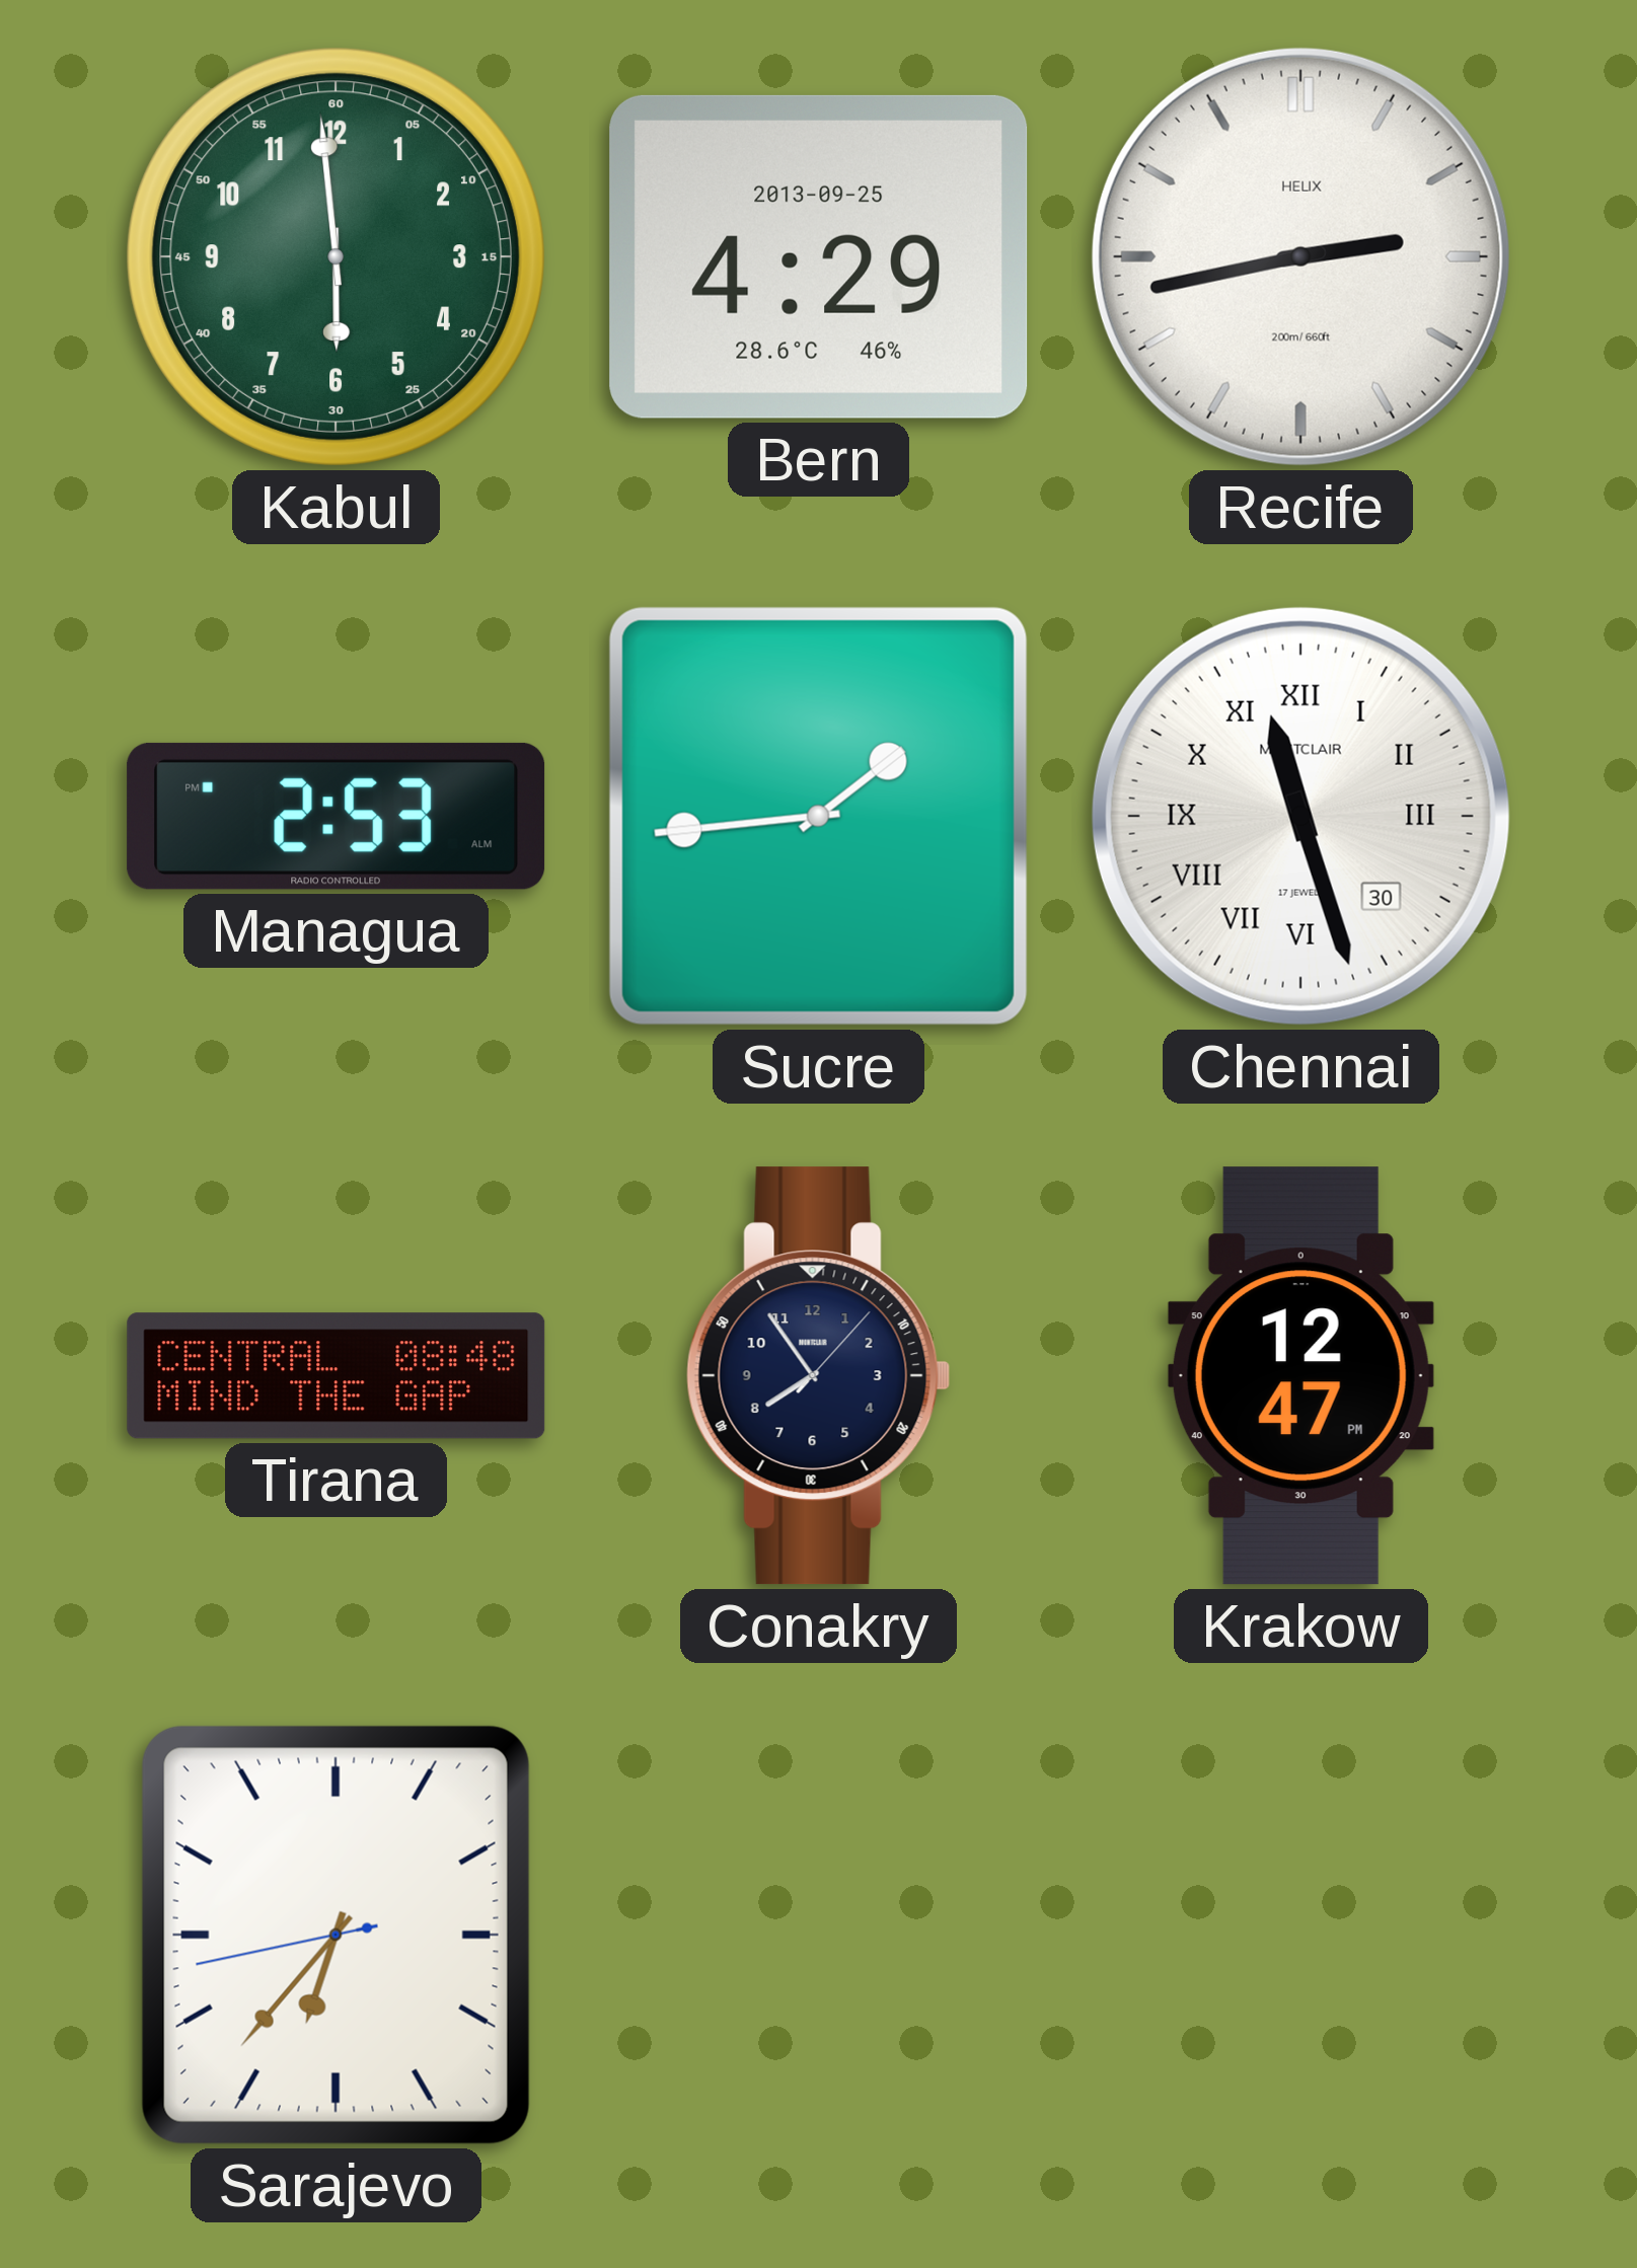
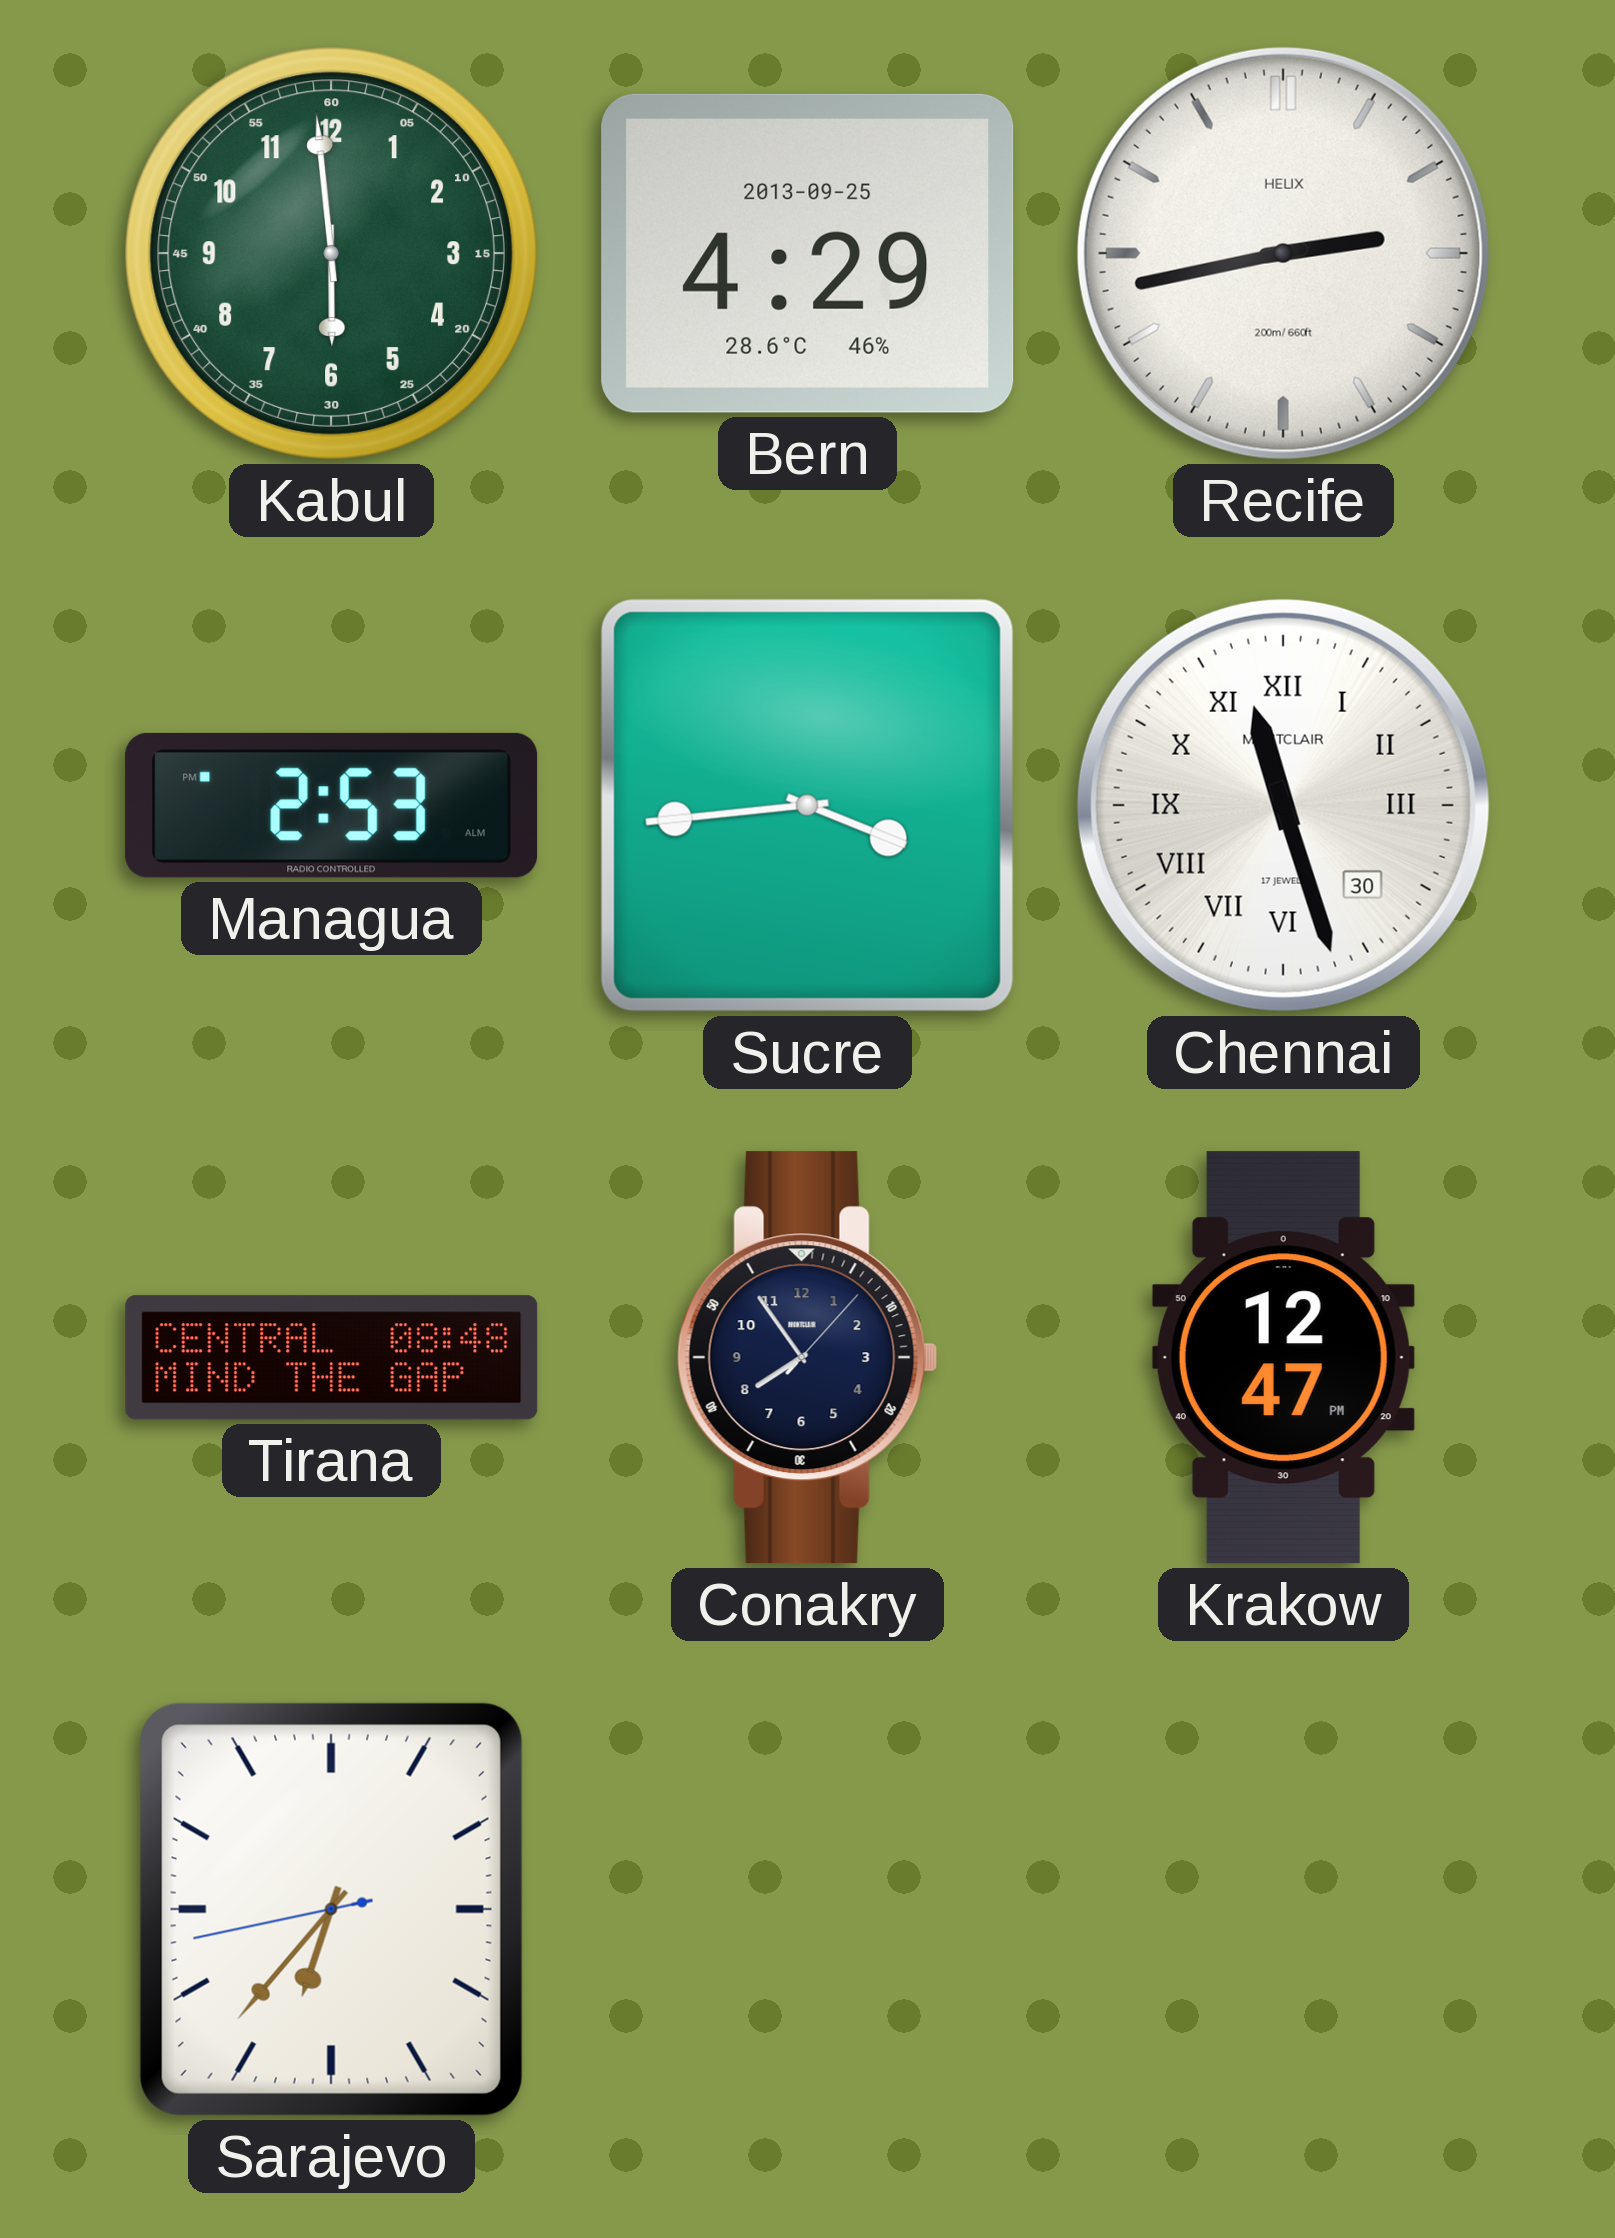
Sucre: 1:44 -> 3:44
